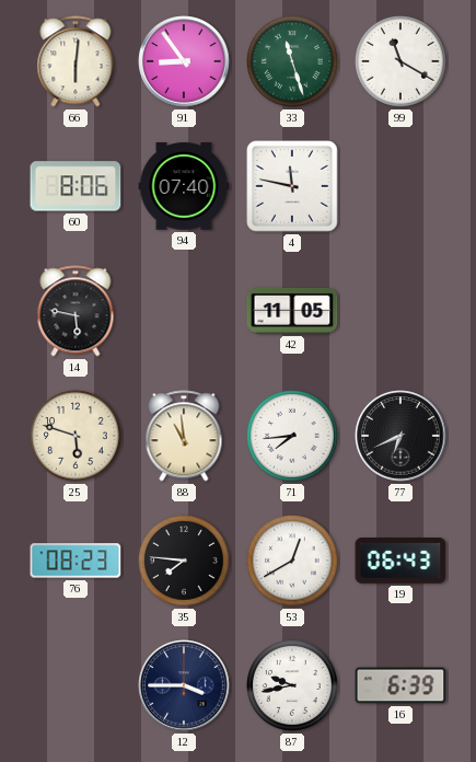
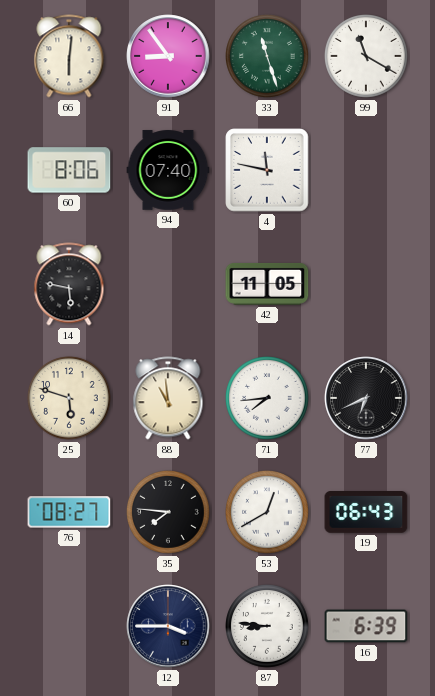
76: 08:23 -> 08:27
87: 9:43 -> 8:46
